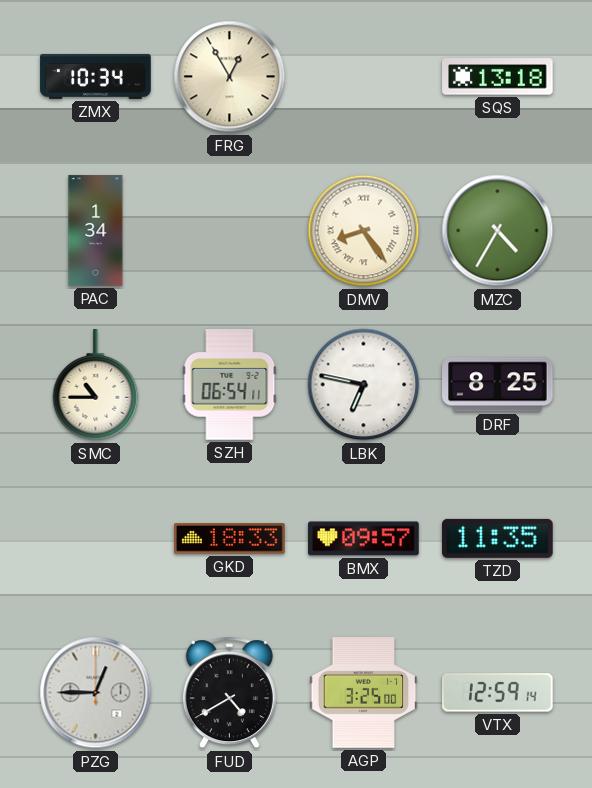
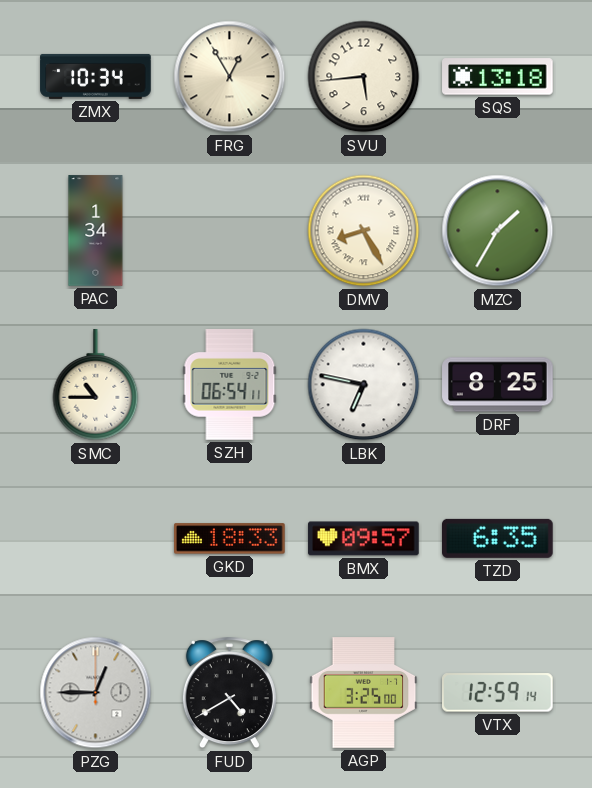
SVU: none -> 5:44
DMV: 8:24 -> 8:25
MZC: 4:35 -> 1:35
TZD: 11:35 -> 6:35
